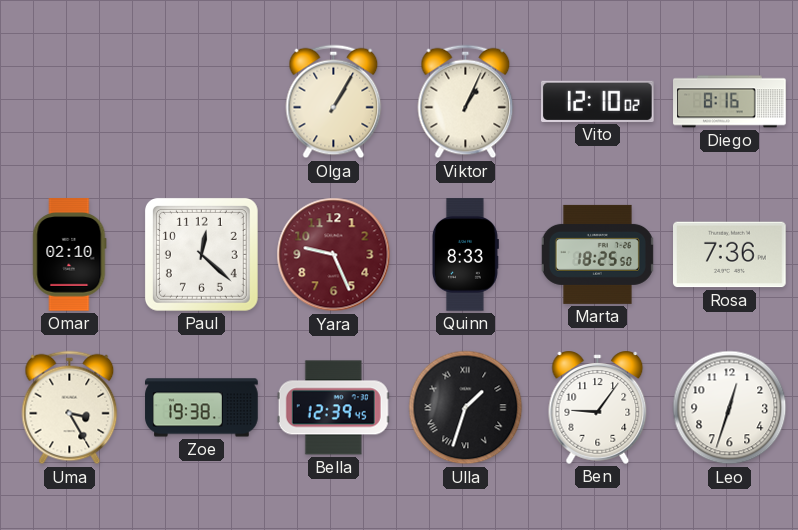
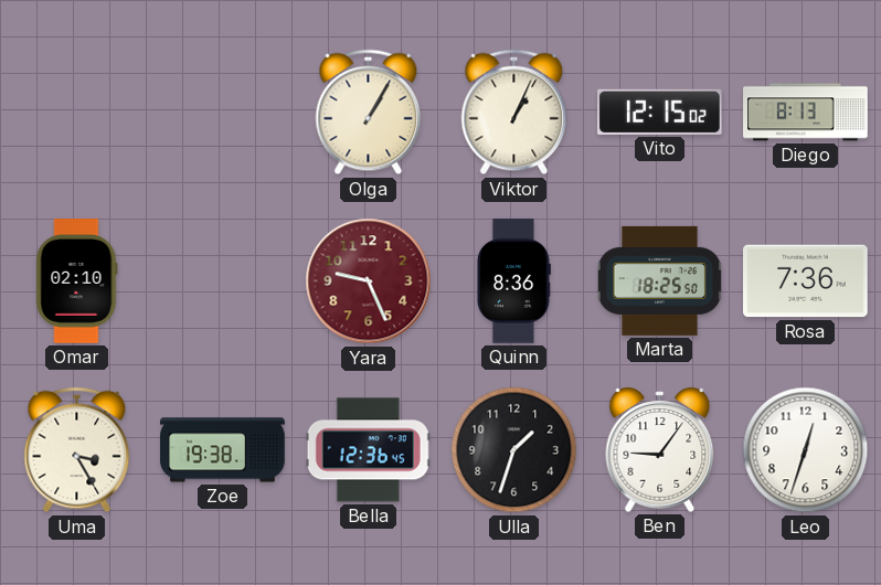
Vito: 12:10 -> 12:15
Diego: 8:16 -> 8:13
Paul: 12:22 -> none
Quinn: 8:33 -> 8:36
Bella: 12:39 -> 12:36
Ulla numerals: Roman -> Arabic
